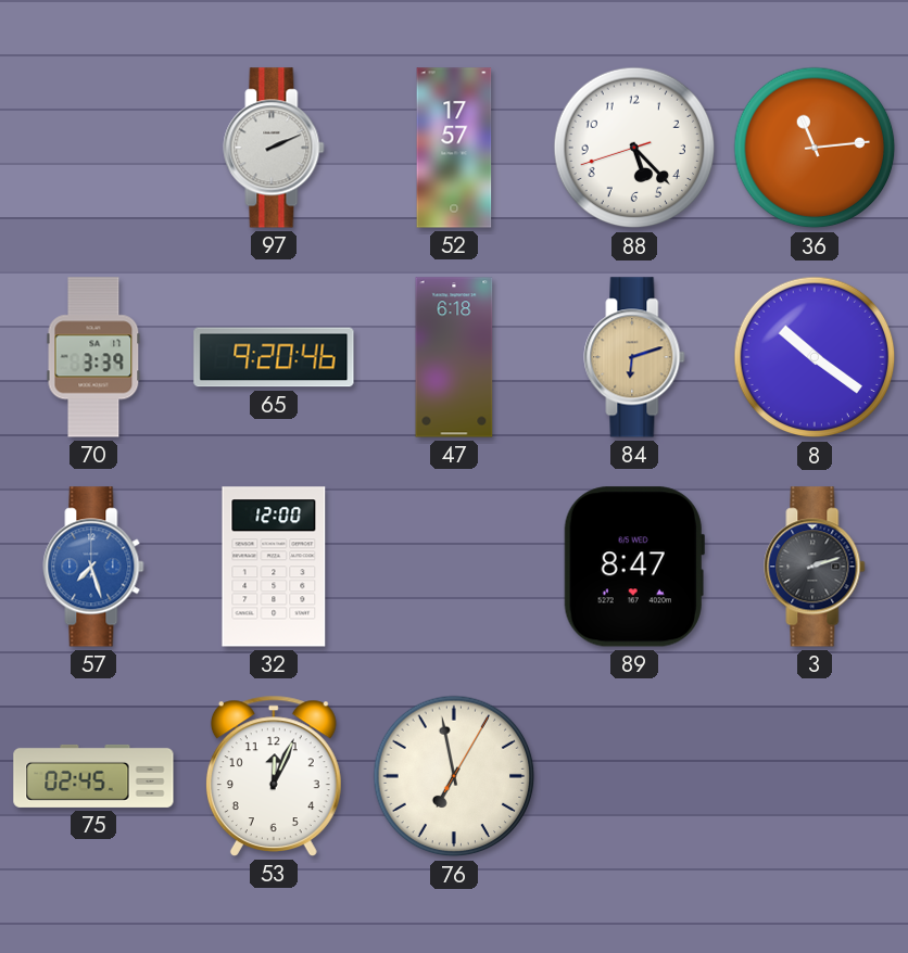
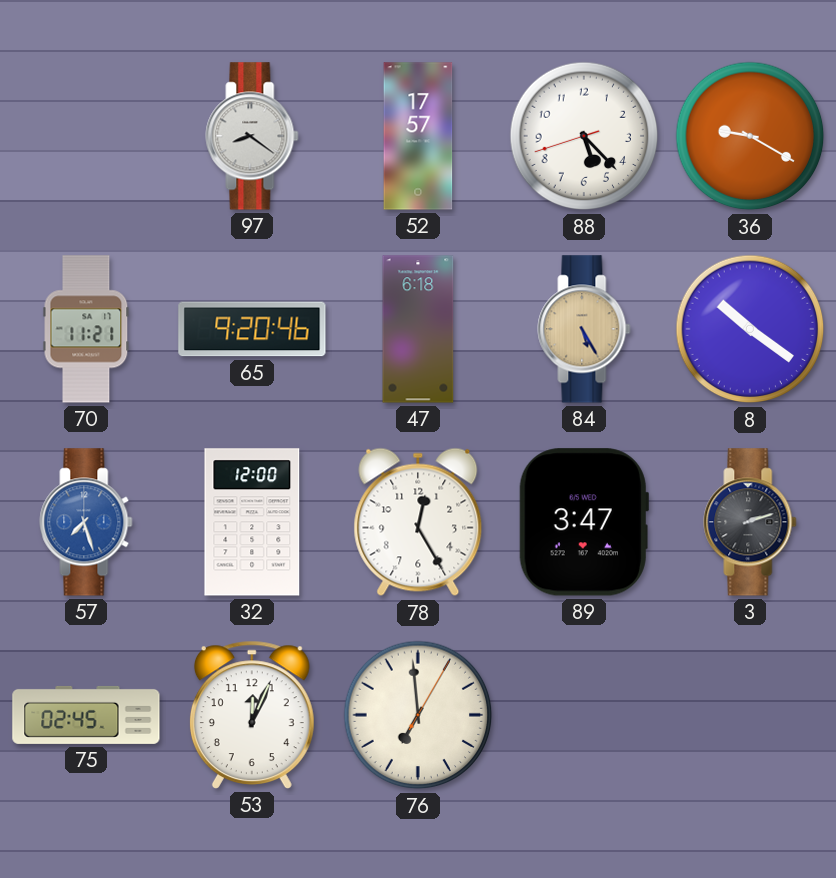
97: 2:11 -> 8:21
36: 11:14 -> 9:20
70: 3:39 -> 11:21
84: 6:12 -> 5:25
78: none -> 12:25
89: 8:47 -> 3:47
76: 6:58 -> 6:59
